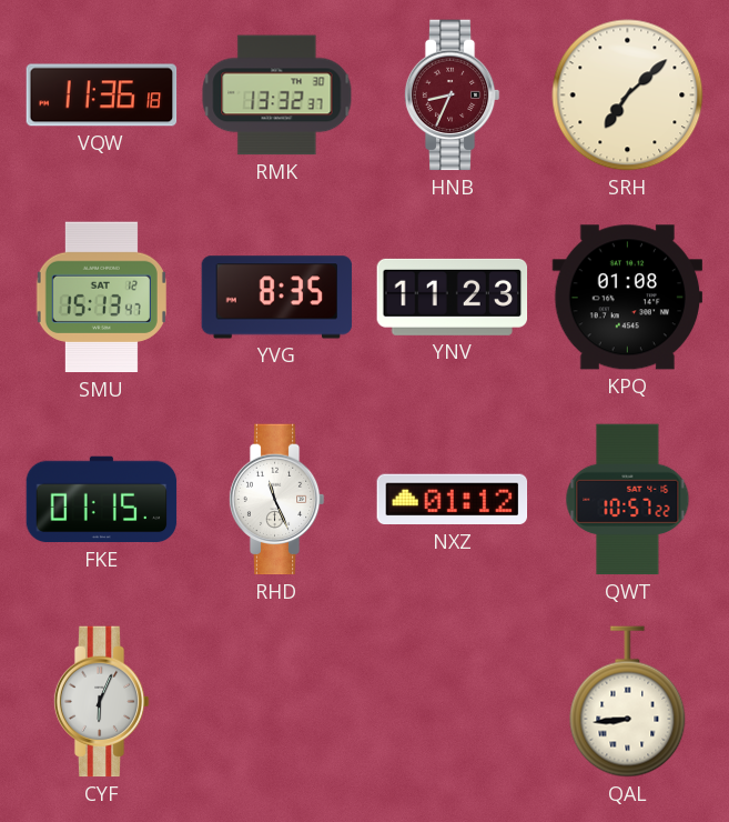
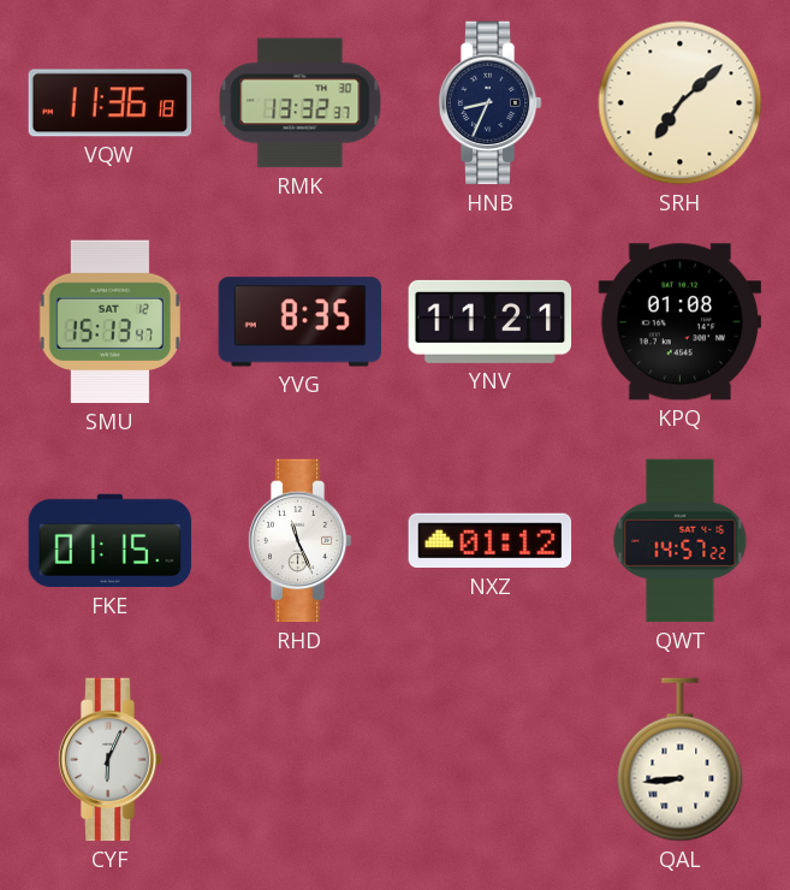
HNB dial: burgundy -> navy
YNV: 11:23 -> 11:21
QWT: 10:57 -> 14:57
